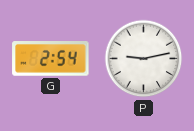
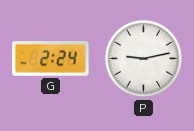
G: 2:54 -> 2:24
